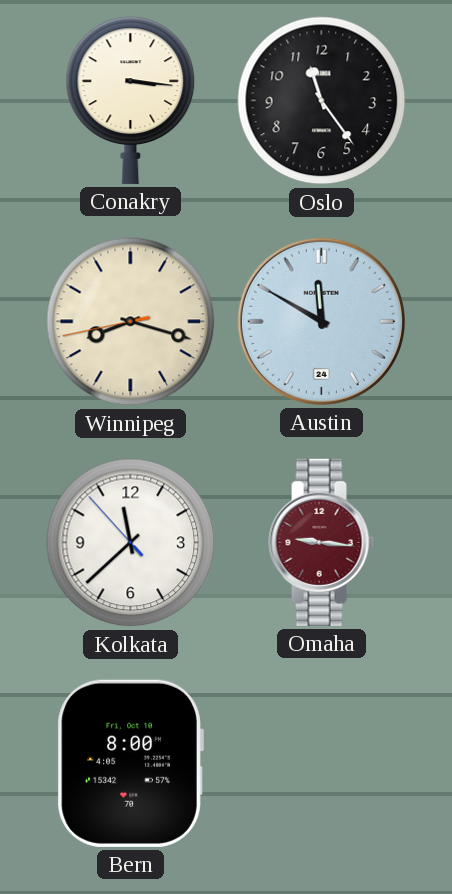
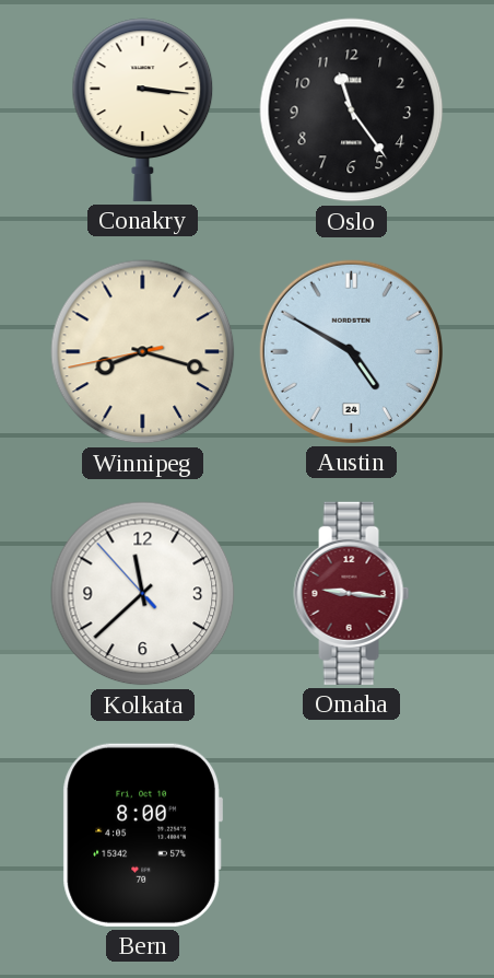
Austin: 11:50 -> 4:50
